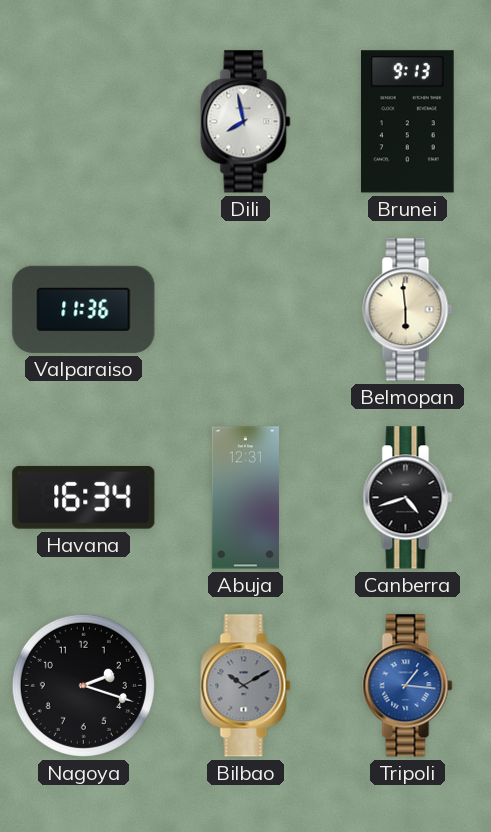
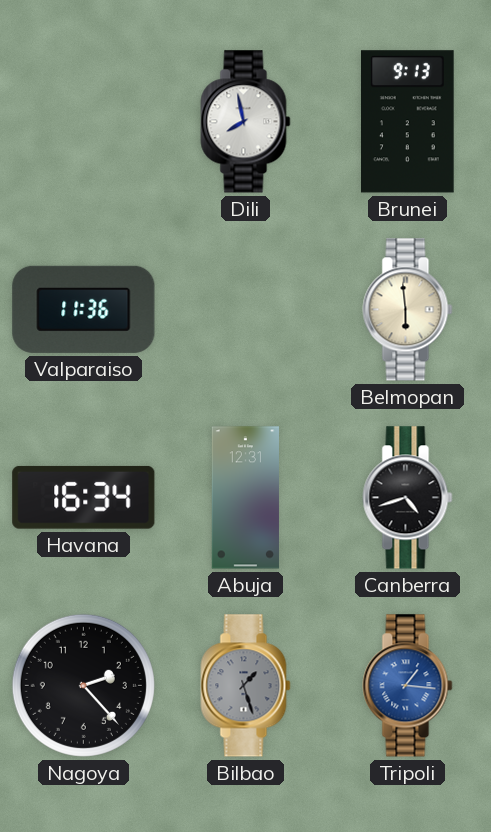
Nagoya: 2:18 -> 2:23
Bilbao: 10:10 -> 1:27
